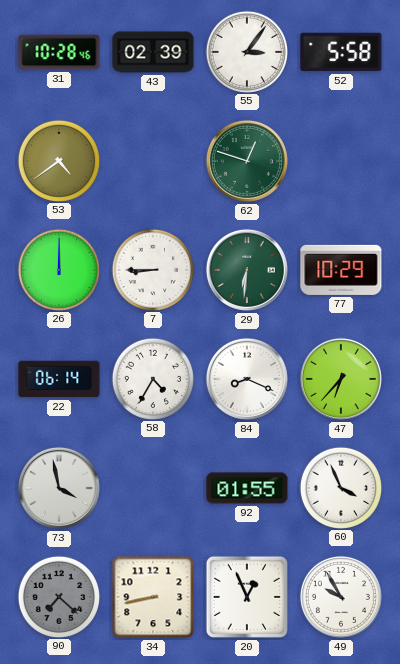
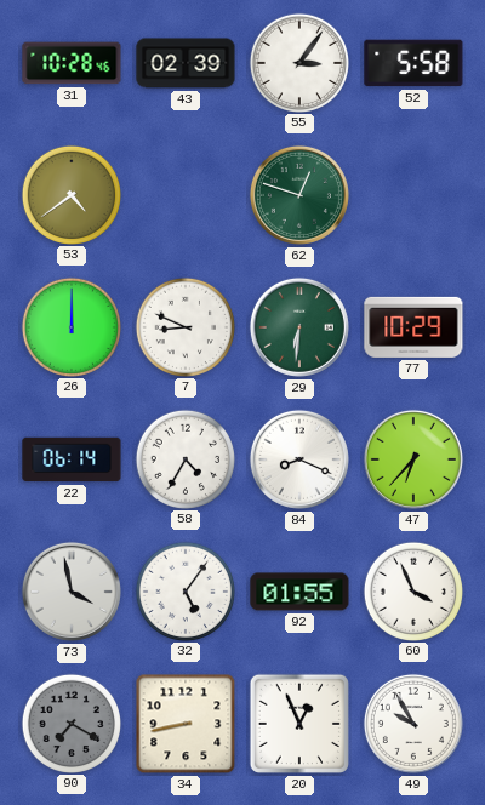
7: 8:45 -> 8:49
32: none -> 5:06
90: 7:22 -> 7:20
